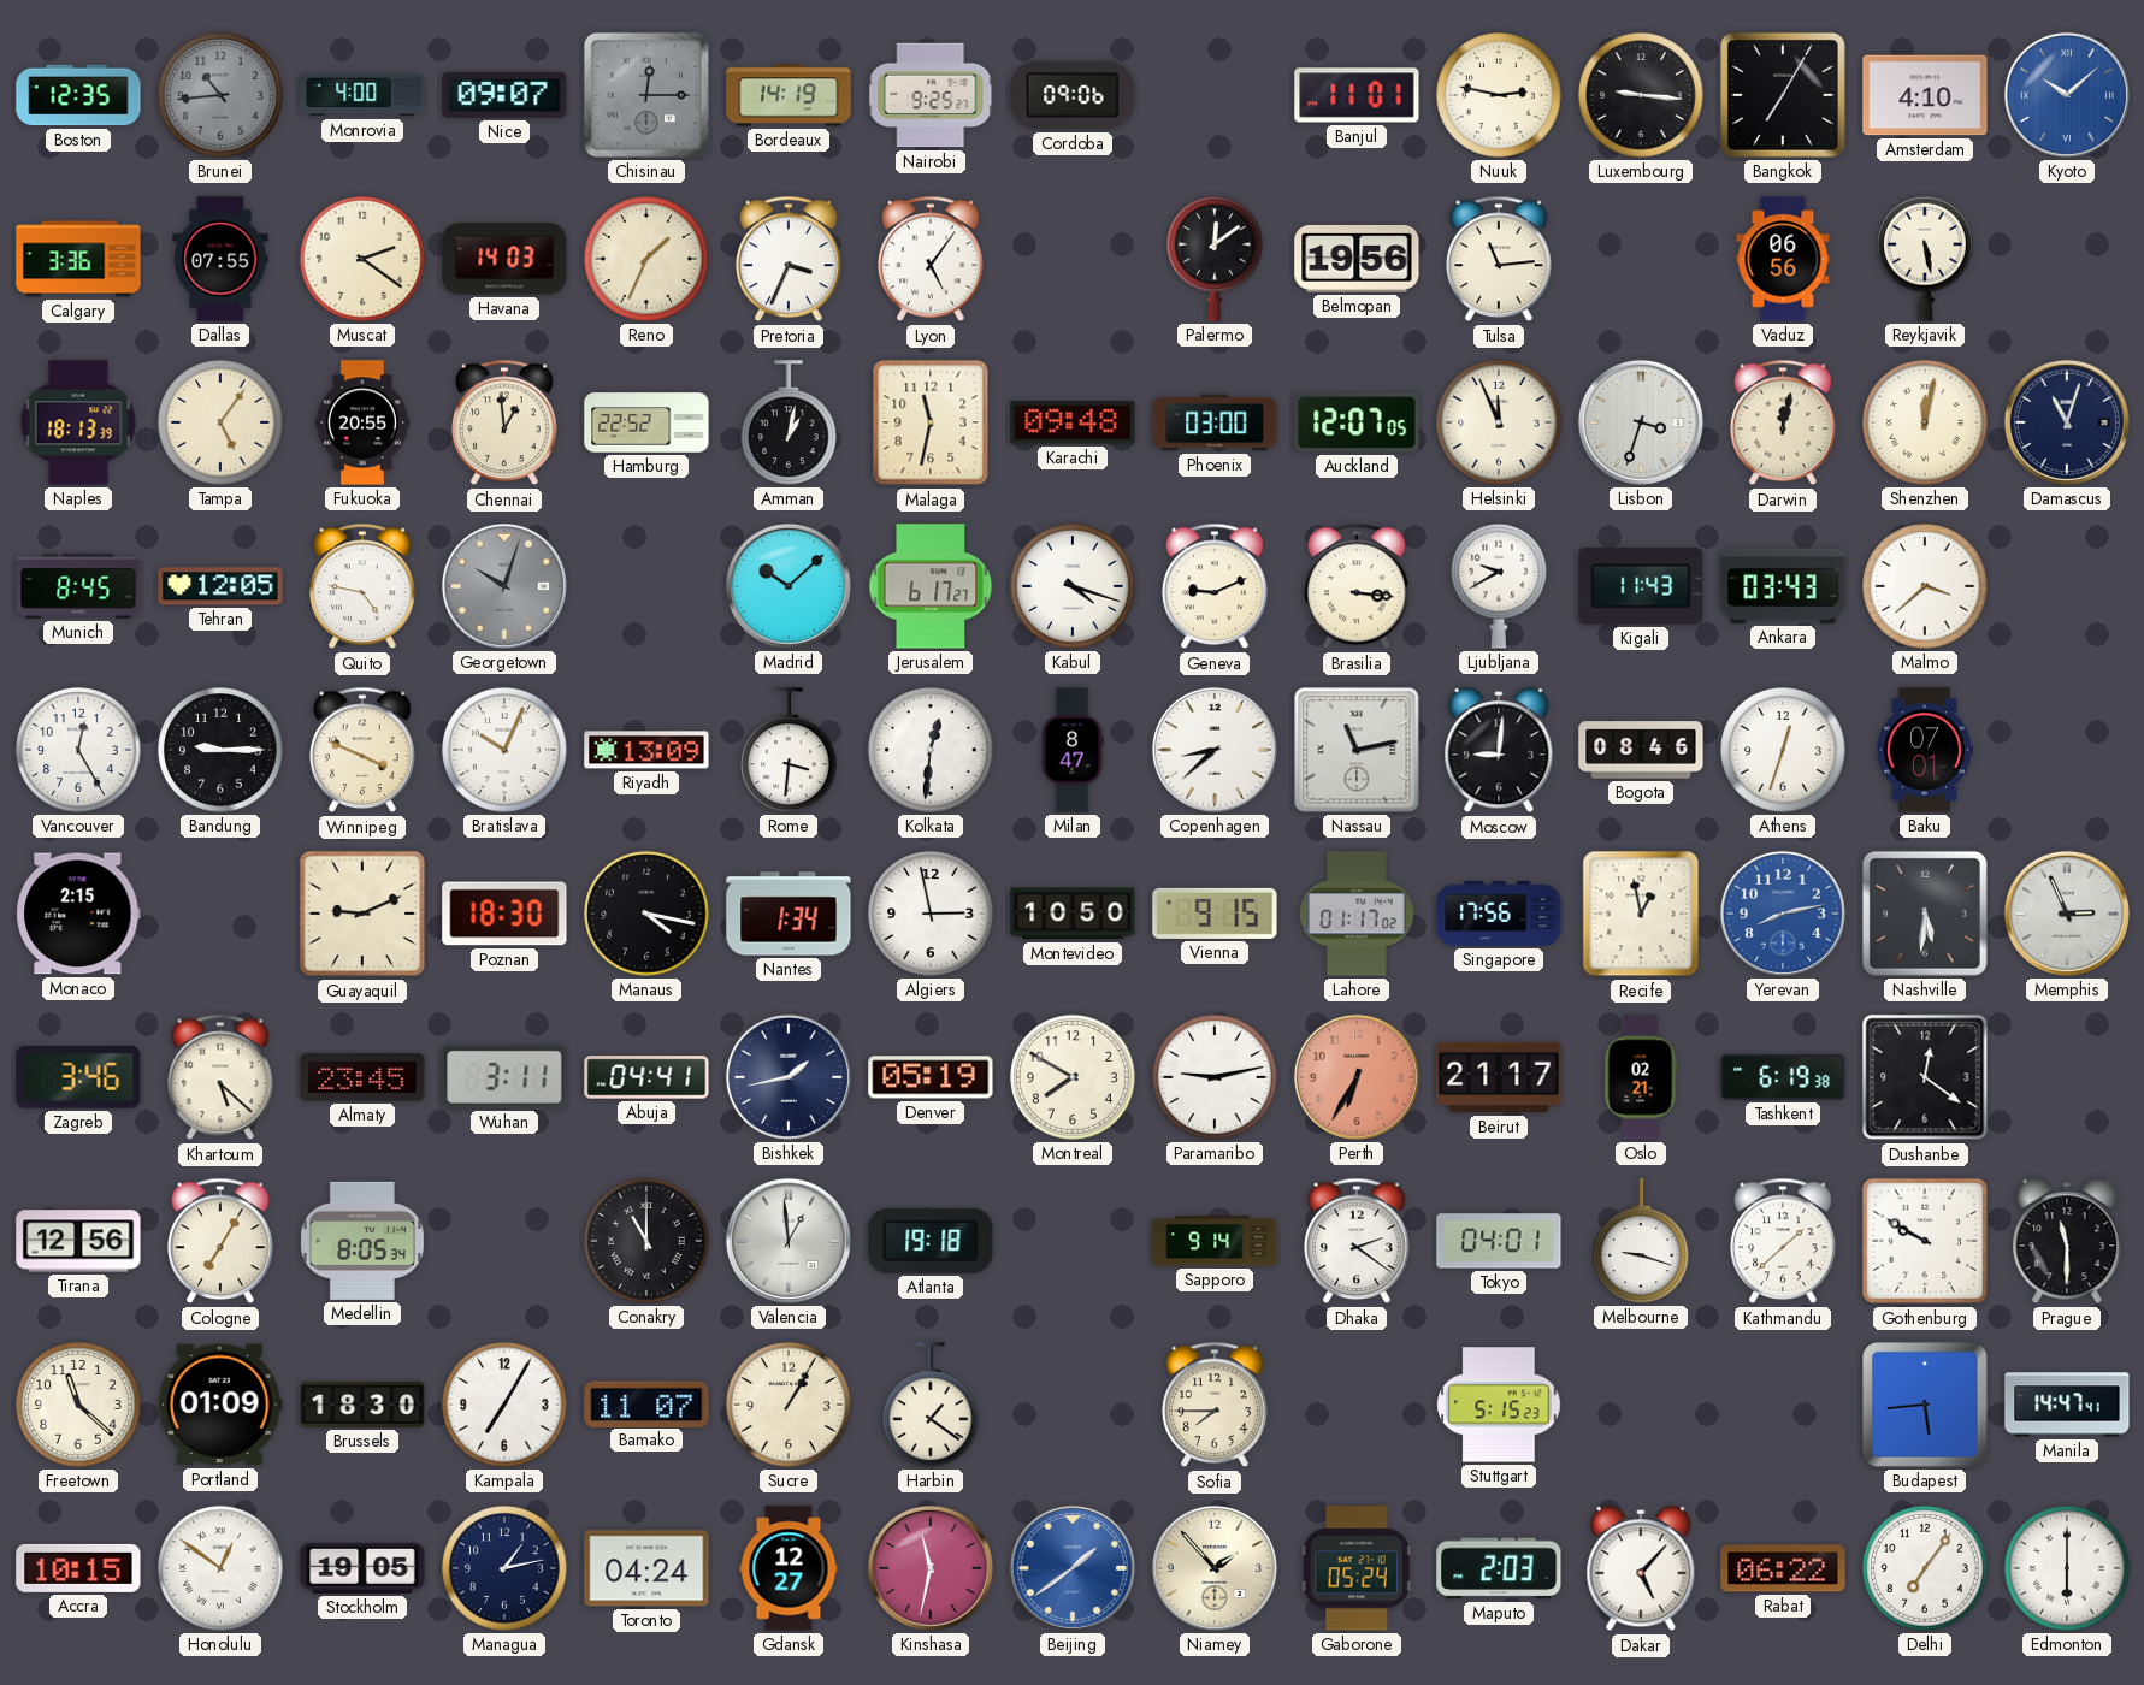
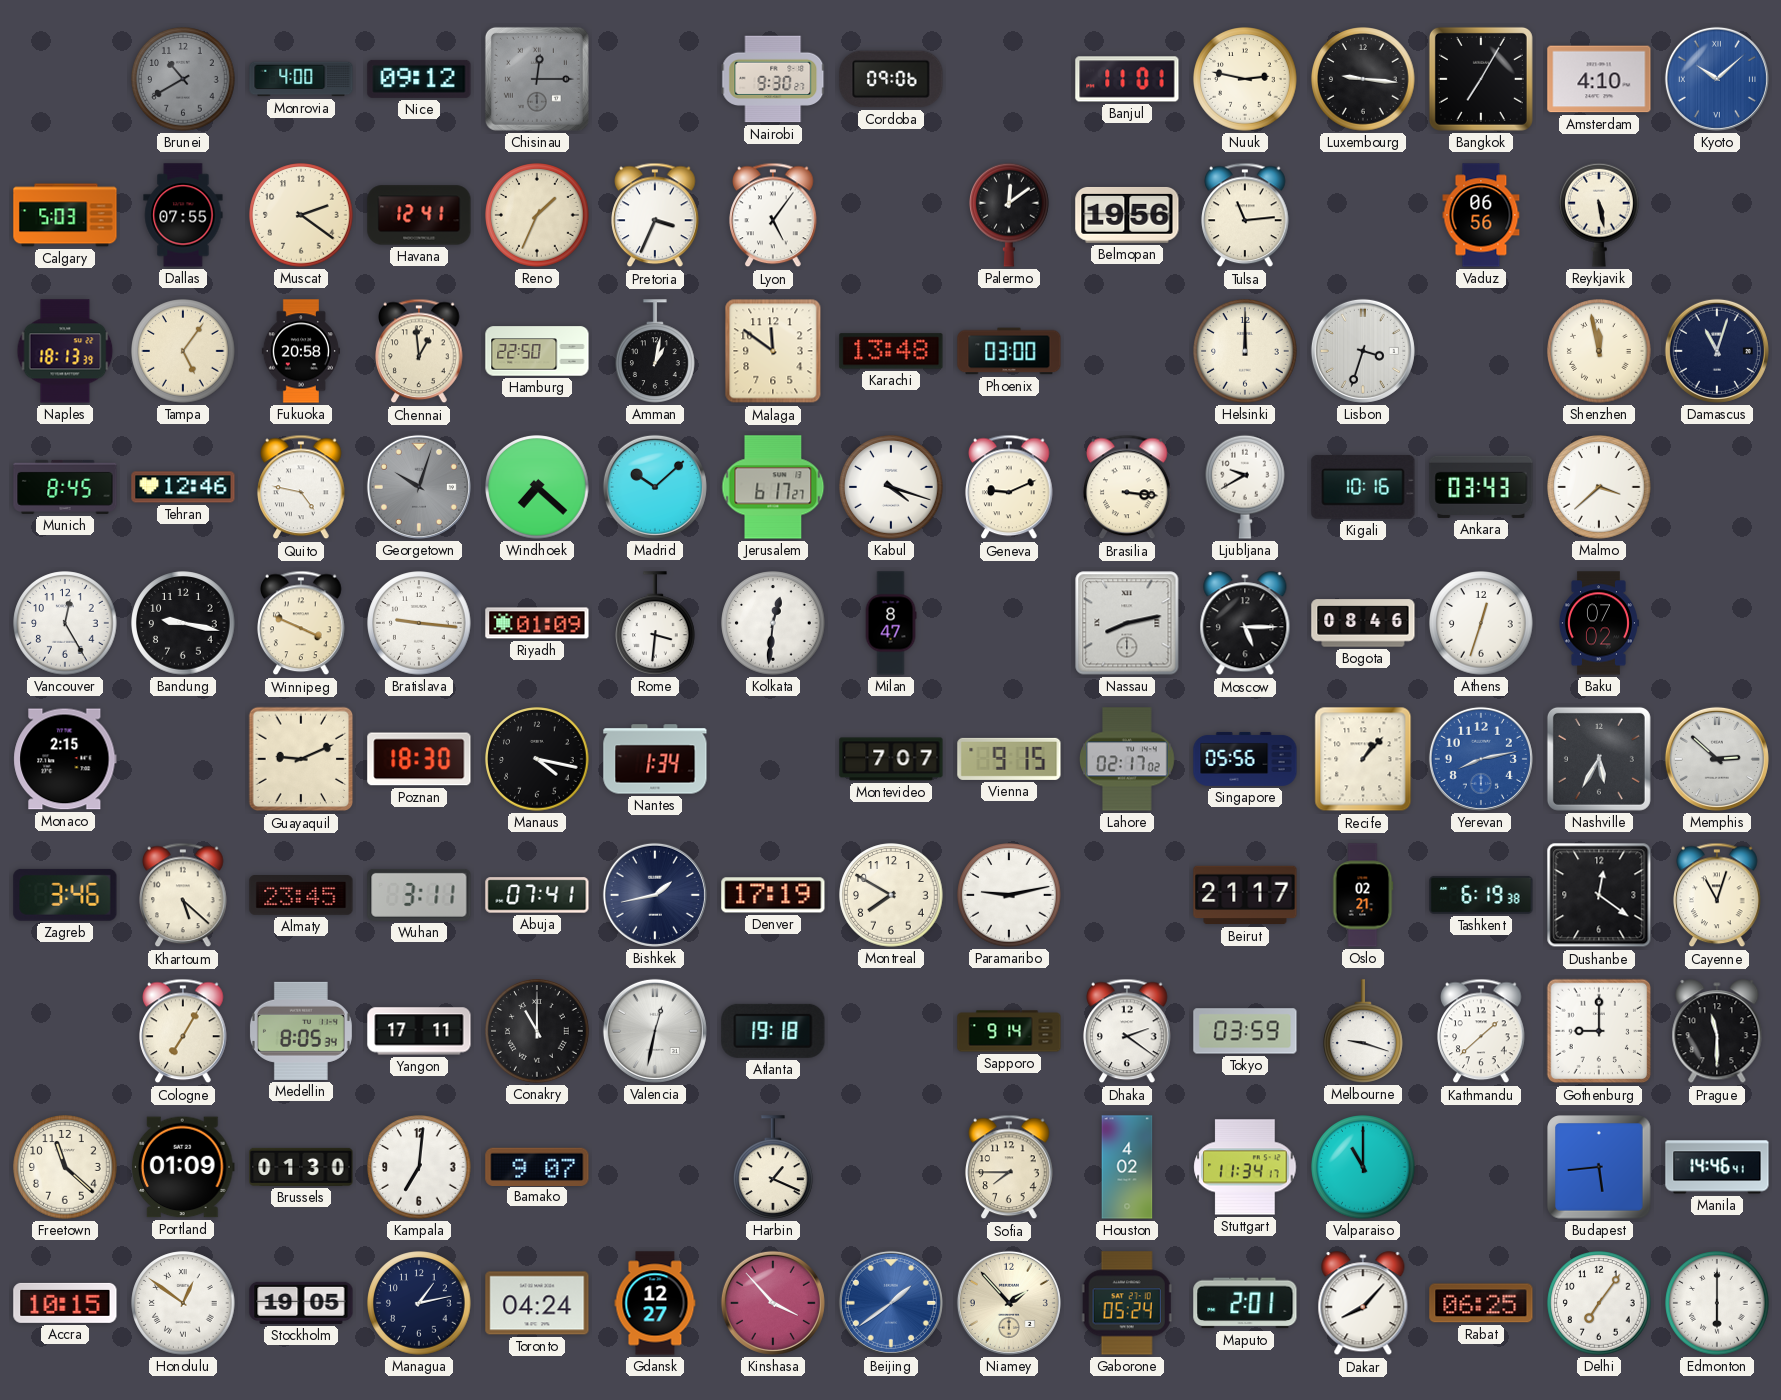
Boston: 12:35 -> none
Brunei: 10:44 -> 10:40
Nice: 09:07 -> 09:12
Bordeaux: 14:19 -> none
Nairobi: 9:25 -> 9:30
Calgary: 3:36 -> 5:03
Havana: 14:03 -> 12:41
Fukuoka: 20:55 -> 20:58
Hamburg: 22:52 -> 22:50
Malaga: 11:32 -> 11:51
Karachi: 09:48 -> 13:48
Auckland: 12:07 -> none
Helsinki: 11:56 -> 12:00
Darwin: 12:02 -> none
Shenzhen: 12:02 -> 11:58
Tehran: 12:05 -> 12:46
Windhoek: none -> 7:22
Kigali: 11:43 -> 10:16
Bandung: 9:15 -> 9:17
Bratislava: 10:04 -> 9:16
Riyadh: 13:09 -> 01:09
Copenhagen: 8:38 -> none
Nassau: 11:13 -> 8:13
Moscow: 9:01 -> 5:15
Baku: 07:01 -> 07:02
Algiers: 2:58 -> none
Montevideo: 10:50 -> 7:07
Lahore: 01:17 -> 02:17
Singapore: 17:56 -> 05:56
Recife: 12:58 -> 1:07
Nashville: 5:31 -> 5:35
Memphis: 2:56 -> 2:52
Abuja: 04:41 -> 07:41
Denver: 05:19 -> 17:19
Perth: 6:35 -> none
Cayenne: none -> 11:03
Tirana: 12:56 -> none
Yangon: none -> 17:11
Valencia: 12:59 -> 12:32
Tokyo: 04:01 -> 03:59
Gothenburg: 9:50 -> 9:00
Brussels: 18:30 -> 01:30
Kampala: 7:05 -> 7:01
Bamako: 11:07 -> 9:07
Sucre: 1:05 -> none
Harbin: 1:21 -> 1:19
Houston: none -> 4:02
Stuttgart: 5:15 -> 11:34
Valparaiso: none -> 11:00
Manila: 14:47 -> 14:46
Kinshasa: 11:32 -> 3:53
Maputo: 2:03 -> 2:01
Dakar: 5:07 -> 8:07
Rabat: 06:22 -> 06:25
